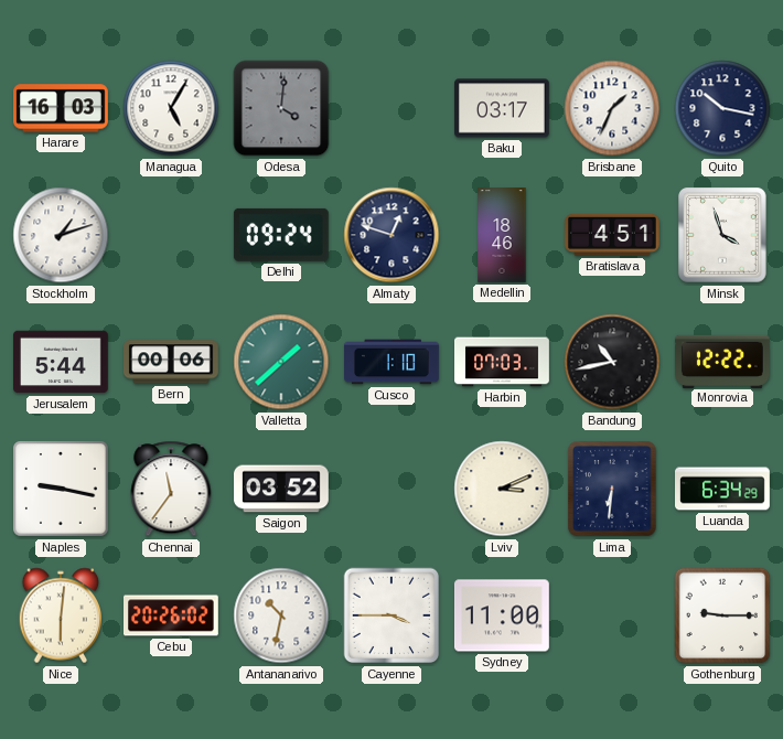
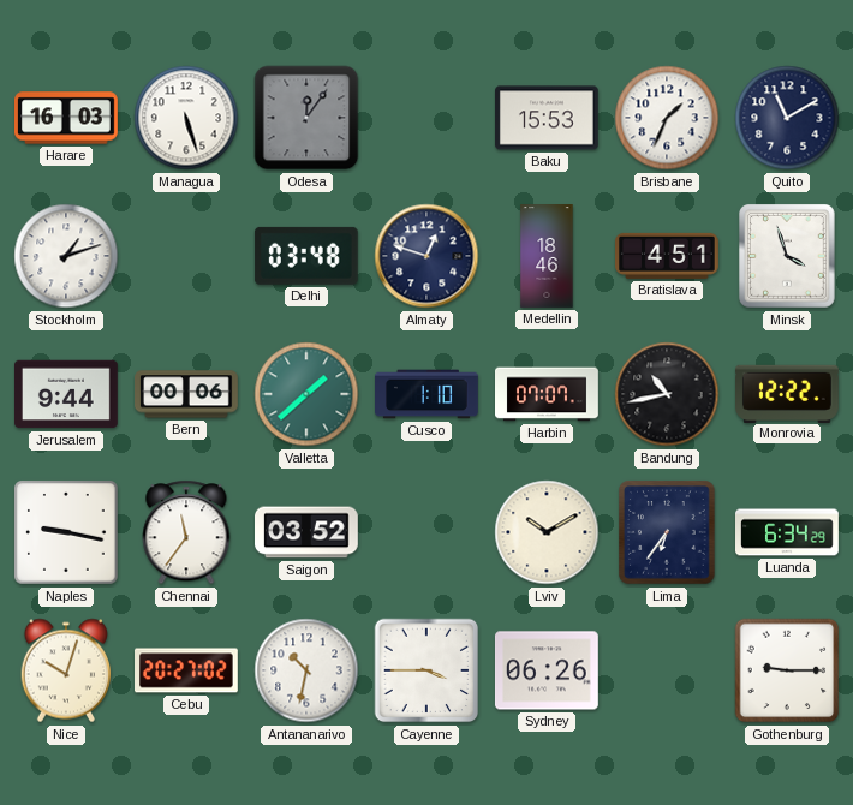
Managua: 5:05 -> 5:27
Odesa: 4:01 -> 12:06
Baku: 03:17 -> 15:53
Quito: 10:17 -> 11:10
Delhi: 09:24 -> 03:48
Jerusalem: 5:44 -> 9:44
Harbin: 07:03 -> 07:07
Lviv: 3:11 -> 10:10
Lima: 6:31 -> 6:36
Nice: 6:01 -> 10:03
Cebu: 20:26 -> 20:27
Sydney: 11:00 -> 06:26
